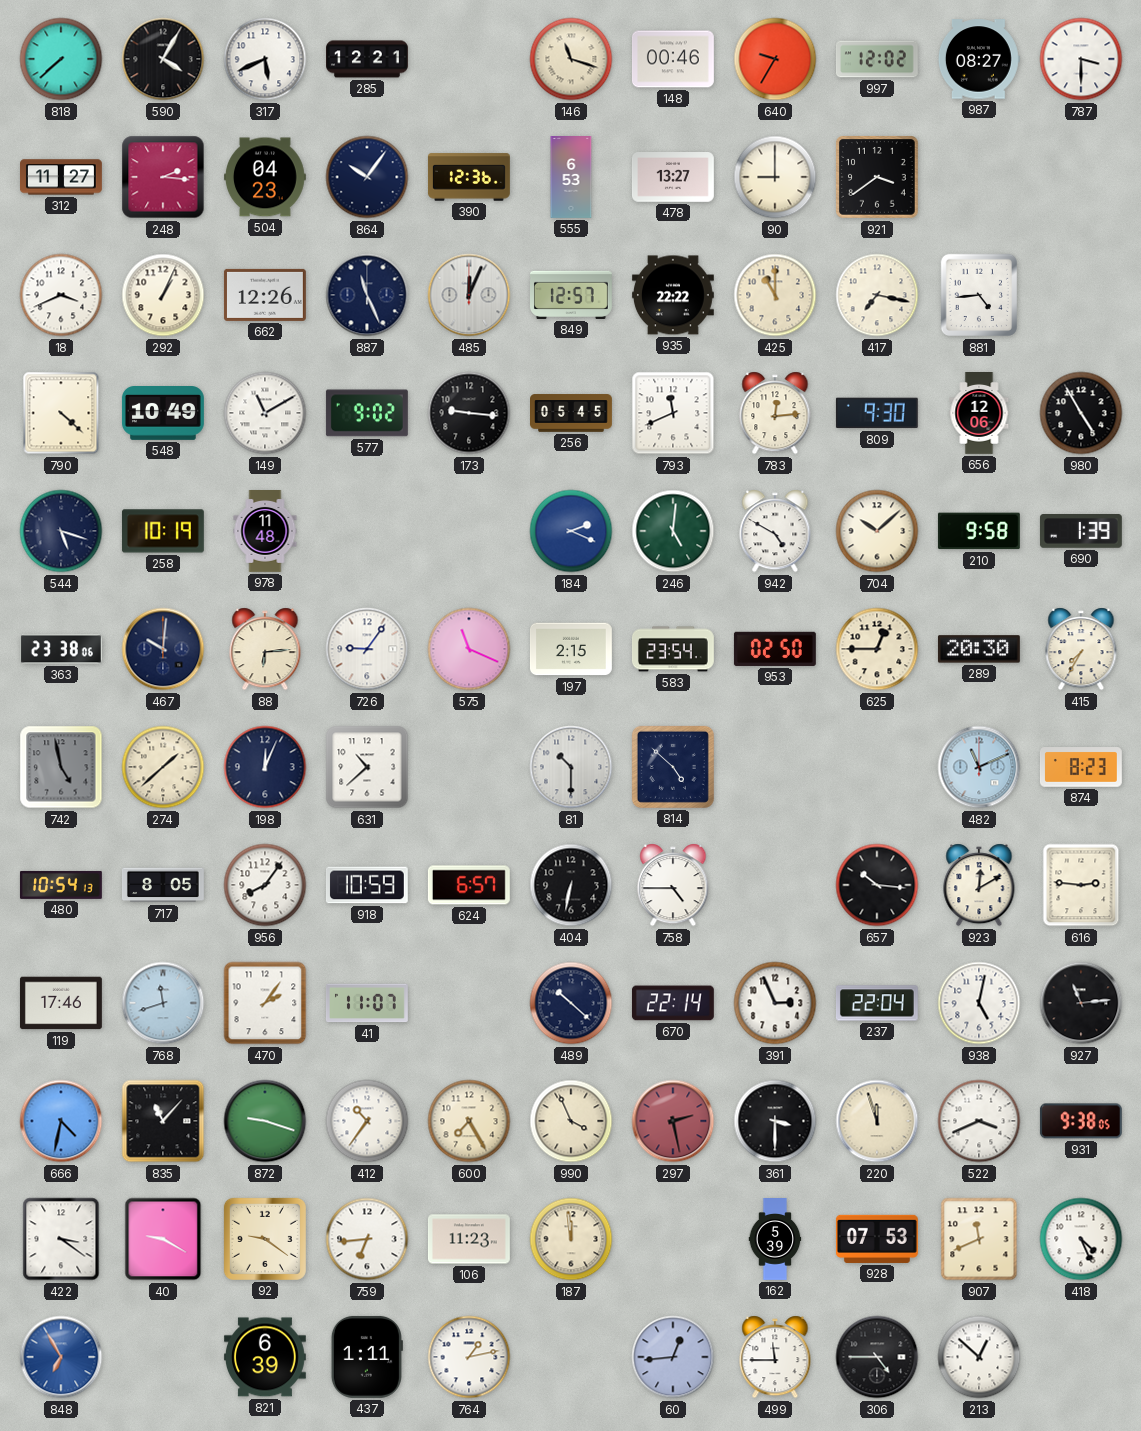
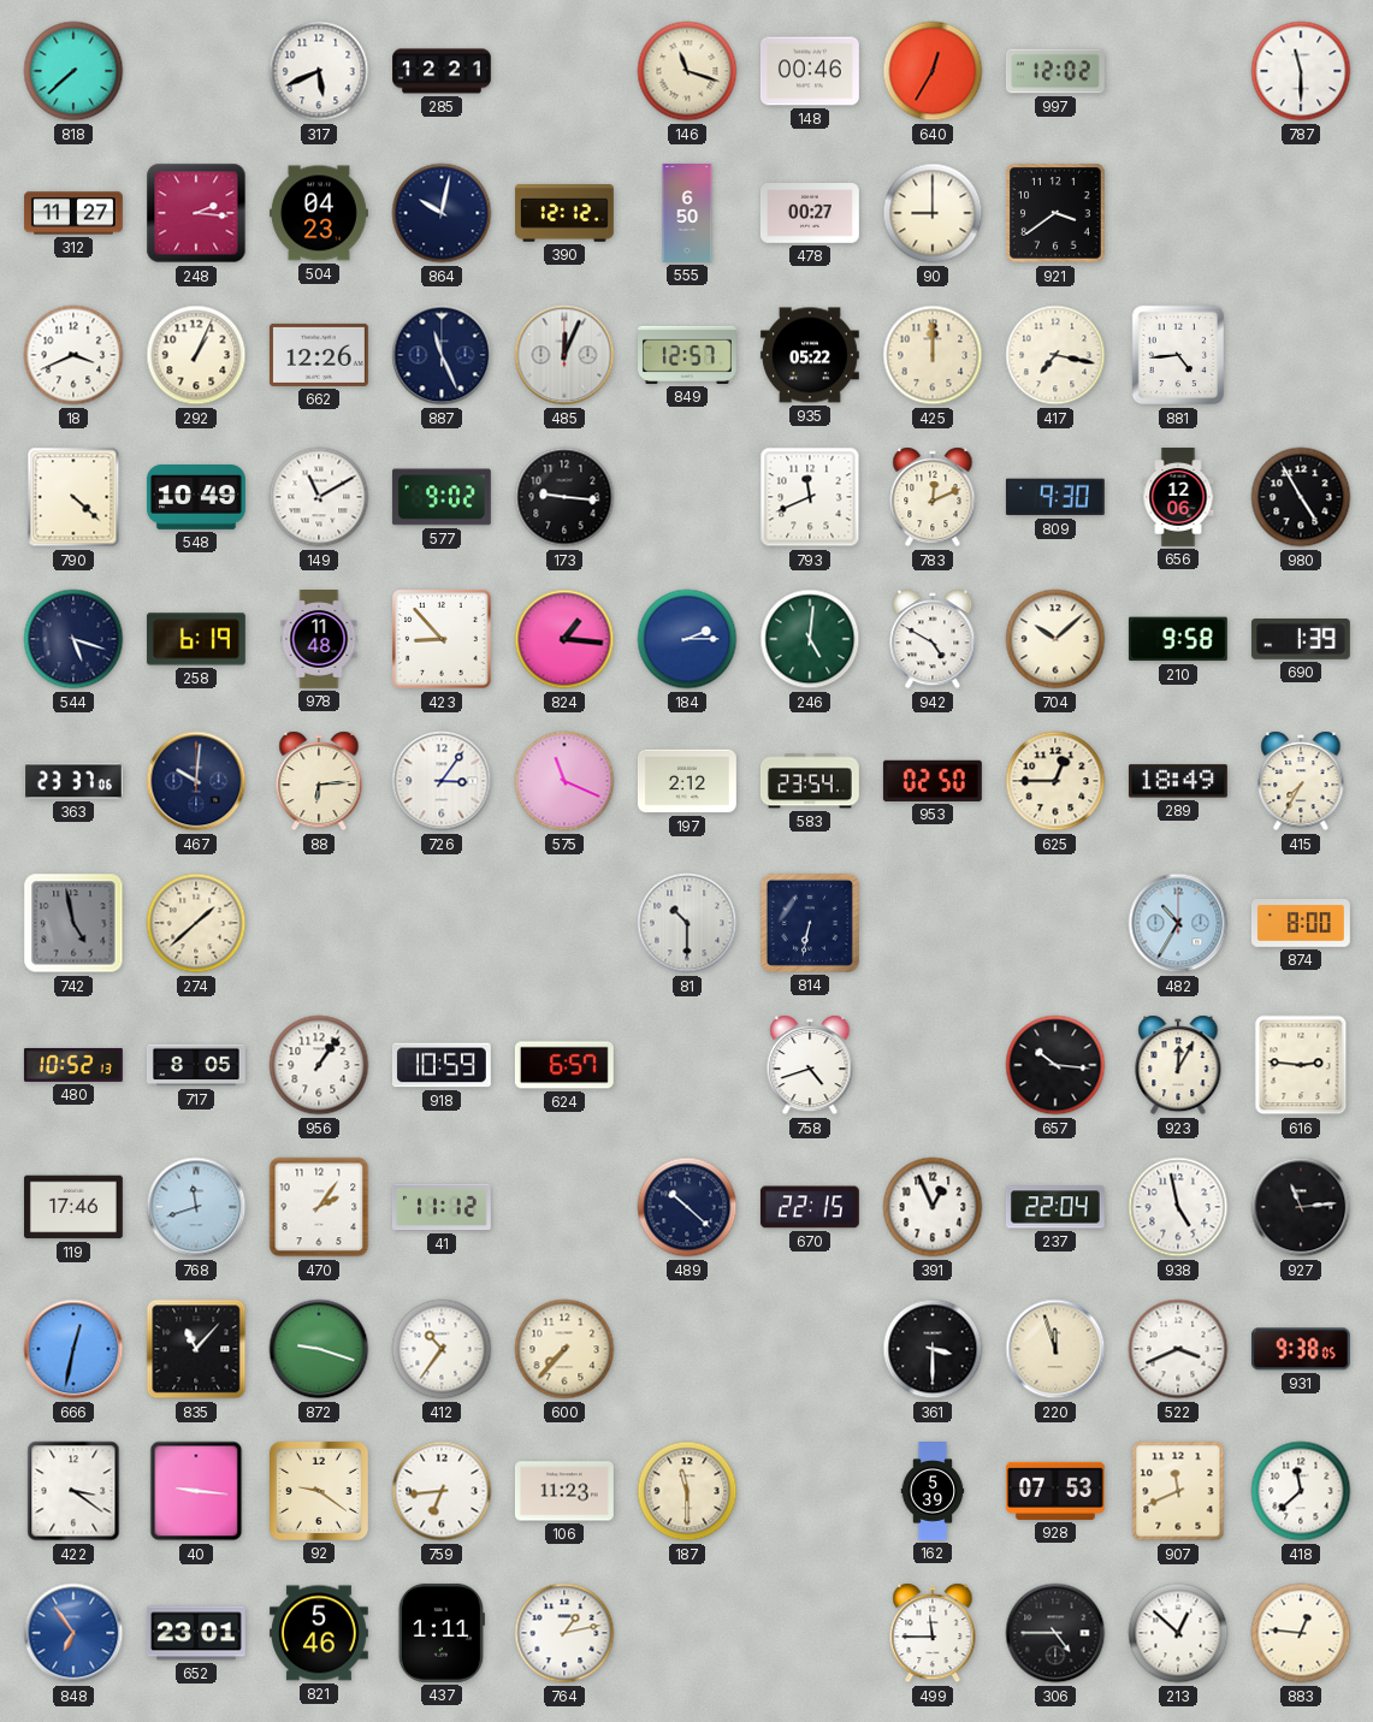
590: 4:05 -> none
640: 9:35 -> 12:35
987: 08:27 -> none
787: 3:30 -> 11:30
864: 10:06 -> 10:02
390: 12:36 -> 12:12
555: 6:53 -> 6:50
478: 13:27 -> 00:27
935: 22:22 -> 05:22
425: 11:00 -> 12:00
256: 05:45 -> none
783: 12:14 -> 12:11
258: 10:19 -> 6:19
423: none -> 8:53
824: none -> 1:16
184: 2:19 -> 2:15
363: 23:38 -> 23:37
726: 9:06 -> 3:06
197: 2:15 -> 2:12
289: 20:30 -> 18:49
198: 12:04 -> none
631: 10:38 -> none
814: 4:52 -> 6:32
482: 11:11 -> 10:35
874: 8:23 -> 8:00
480: 10:54 -> 10:52
956: 8:06 -> 1:06
404: 6:32 -> none
758: 4:45 -> 4:42
923: 12:10 -> 12:05
41: 11:07 -> 11:12
670: 22:14 -> 22:15
391: 2:56 -> 12:56
938: 5:02 -> 4:58
666: 4:32 -> 12:32
600: 7:25 -> 7:37
990: 3:56 -> none
297: 2:28 -> none
40: 9:20 -> 9:16
187: 11:59 -> 11:30
418: 4:26 -> 11:38
848: 6:55 -> 6:54
652: none -> 23:01
821: 6:39 -> 5:46
60: 12:44 -> none
883: none -> 12:46
